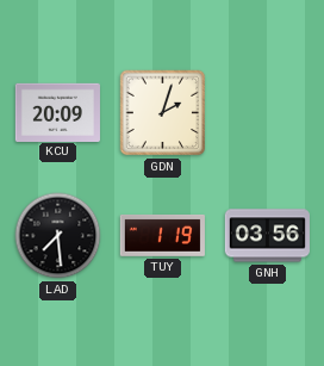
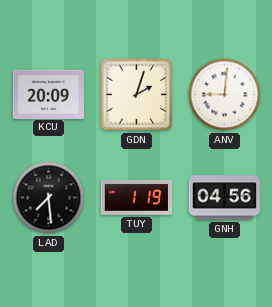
ANV: none -> 9:01
GNH: 03:56 -> 04:56
